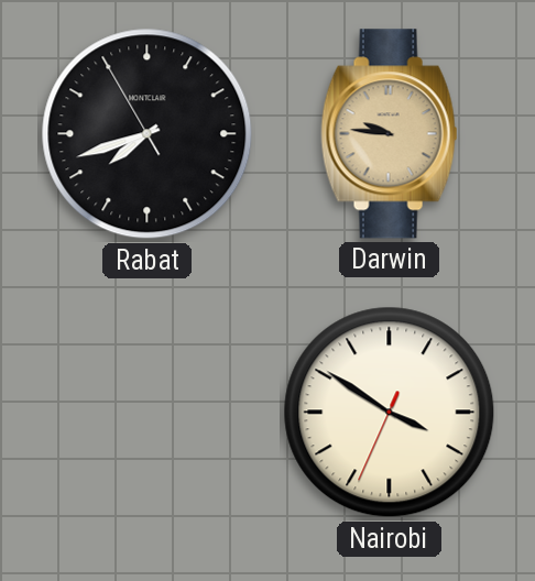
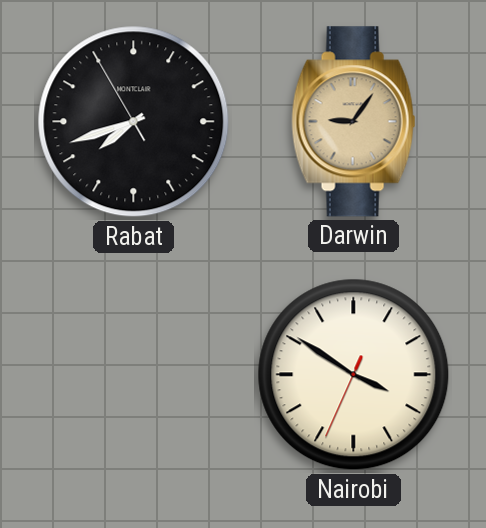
Darwin: 9:46 -> 9:06
